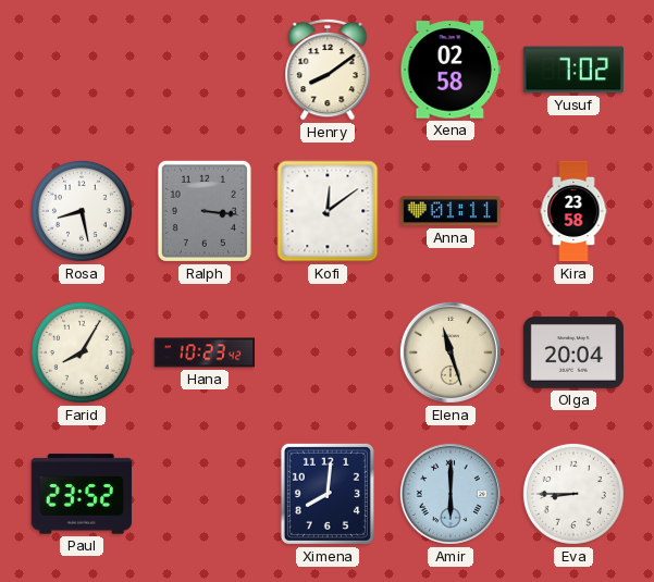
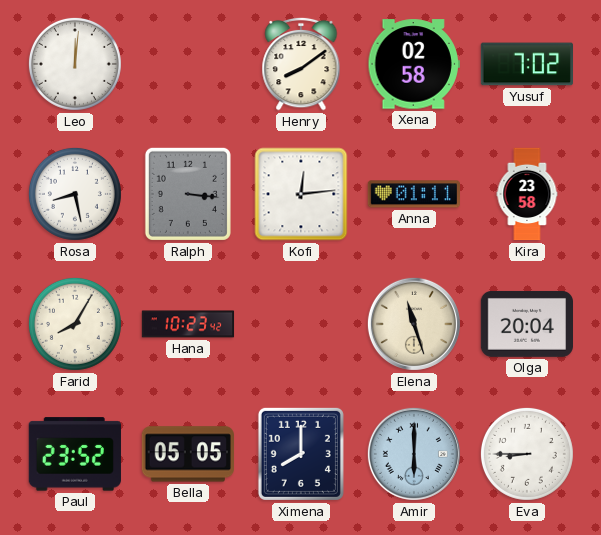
Leo: none -> 12:01
Kofi: 12:09 -> 12:14
Bella: none -> 05:05
Ximena: 8:01 -> 8:00
